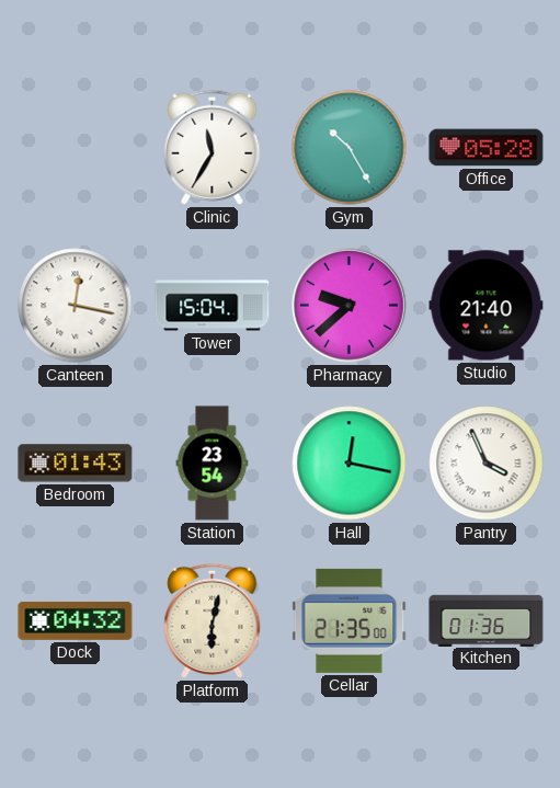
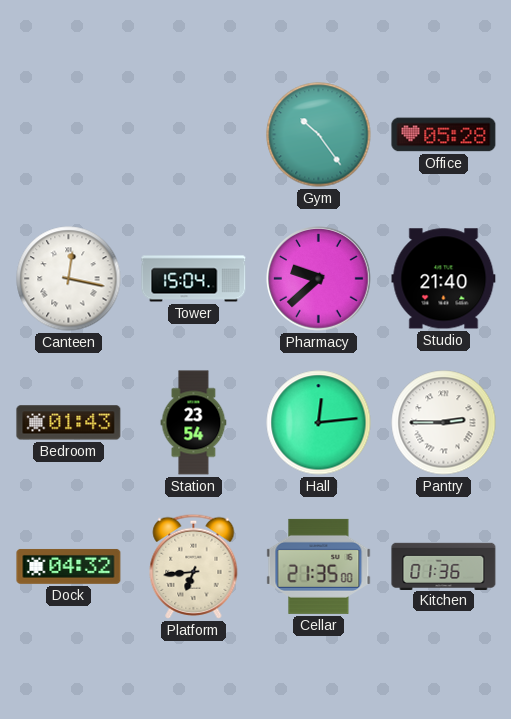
Clinic: 11:35 -> none
Gym: 10:25 -> 10:24
Hall: 12:17 -> 12:14
Pantry: 3:56 -> 2:45
Platform: 6:02 -> 6:44
